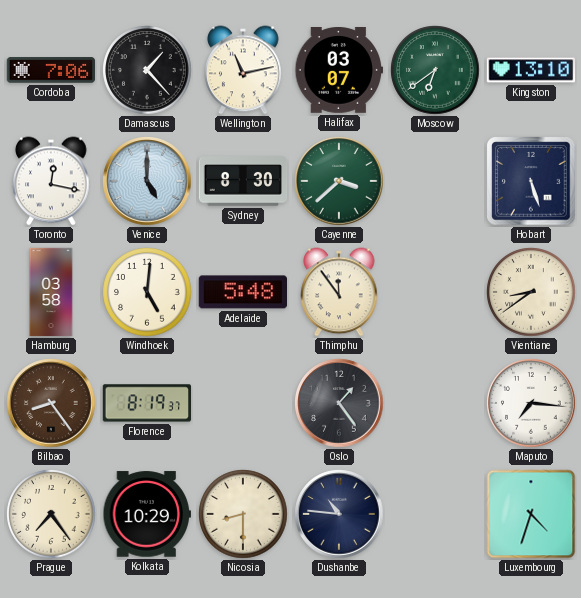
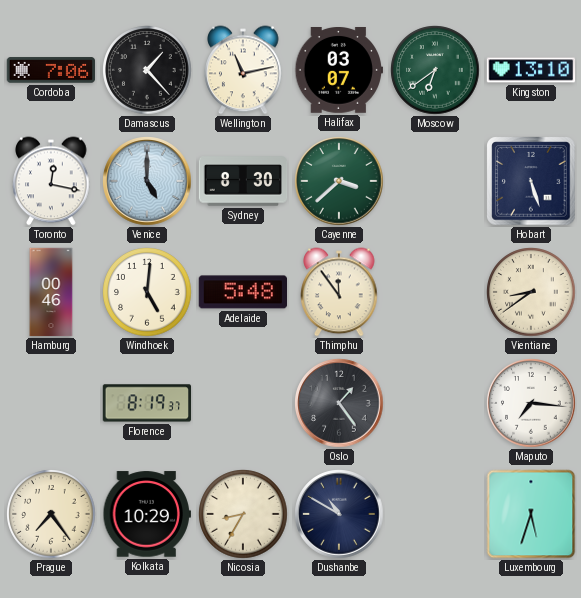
Hamburg: 03:58 -> 00:46
Bilbao: 8:24 -> none
Nicosia: 8:30 -> 8:35
Dushanbe: 10:46 -> 10:50
Luxembourg: 4:33 -> 5:33
